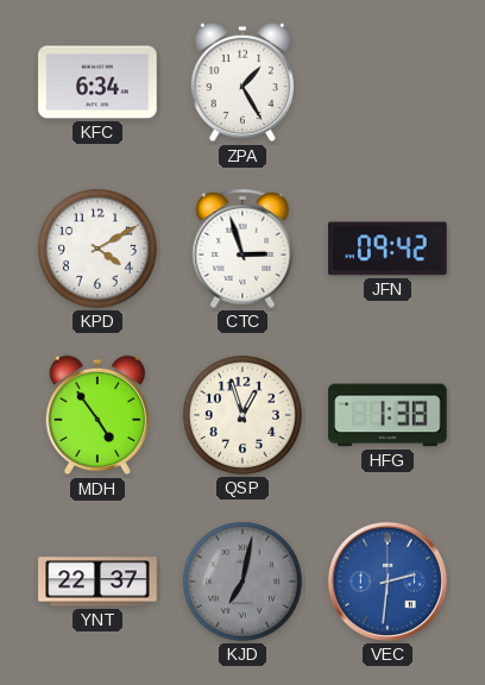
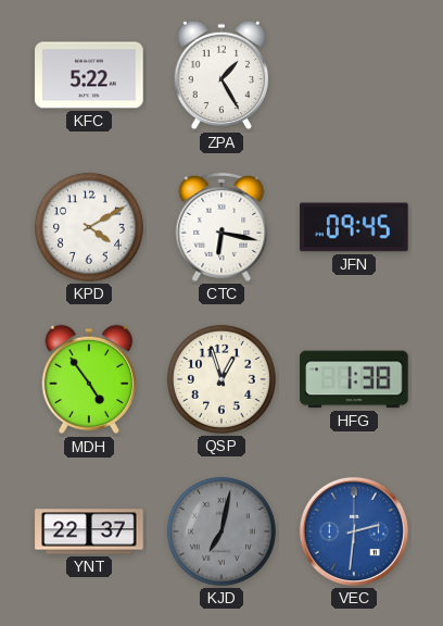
KFC: 6:34 -> 5:22
CTC: 2:57 -> 6:17
JFN: 09:42 -> 09:45
